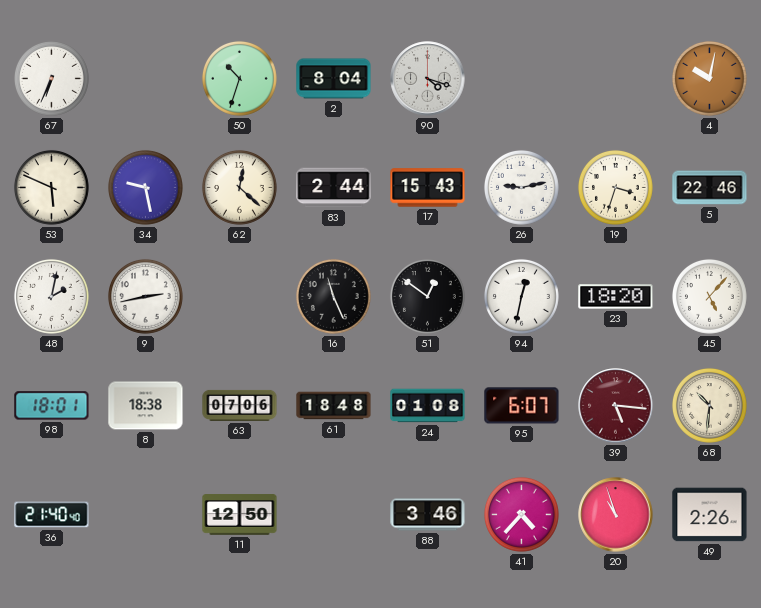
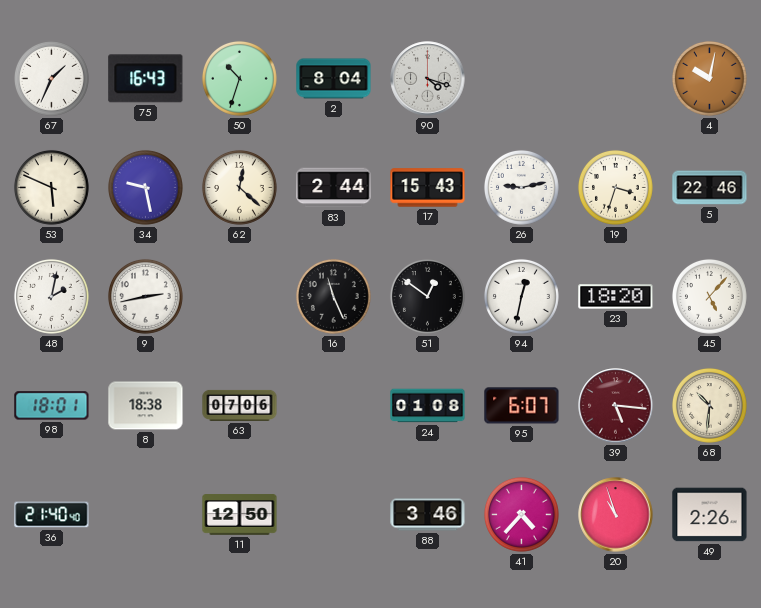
67: 6:34 -> 1:34
75: none -> 16:43
61: 18:48 -> none
